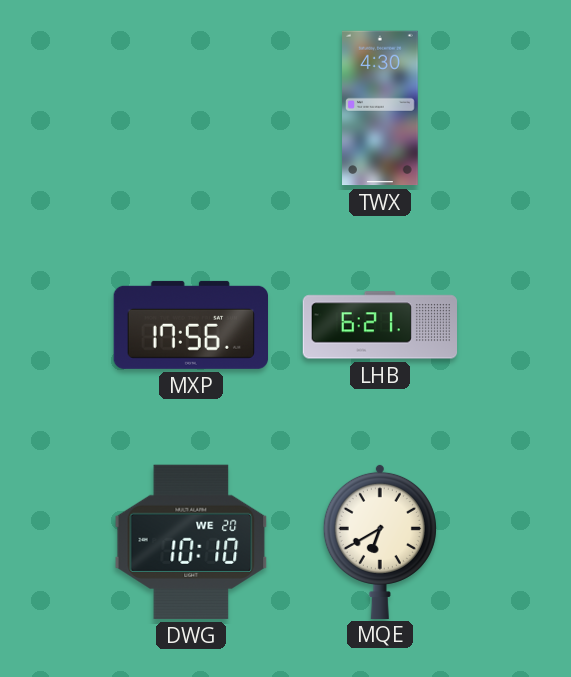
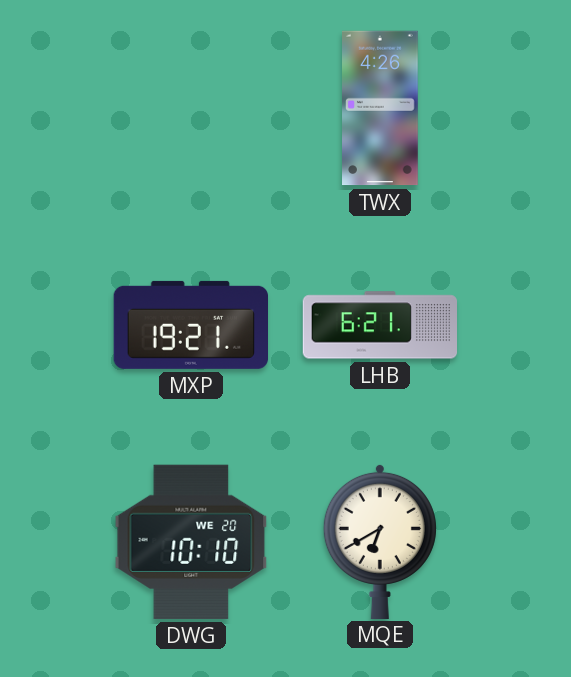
TWX: 4:30 -> 4:26
MXP: 17:56 -> 19:21
